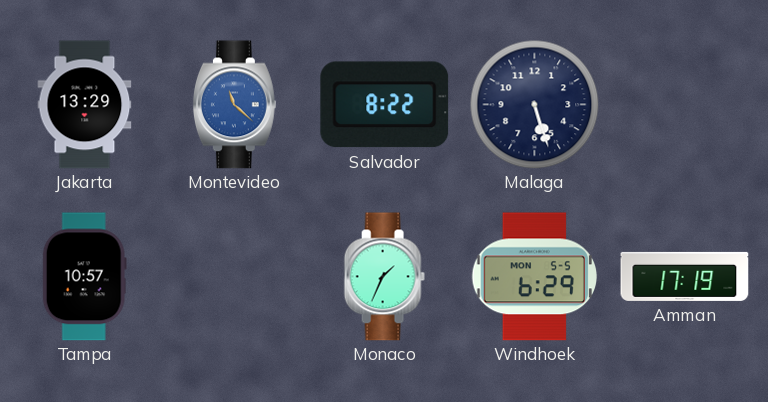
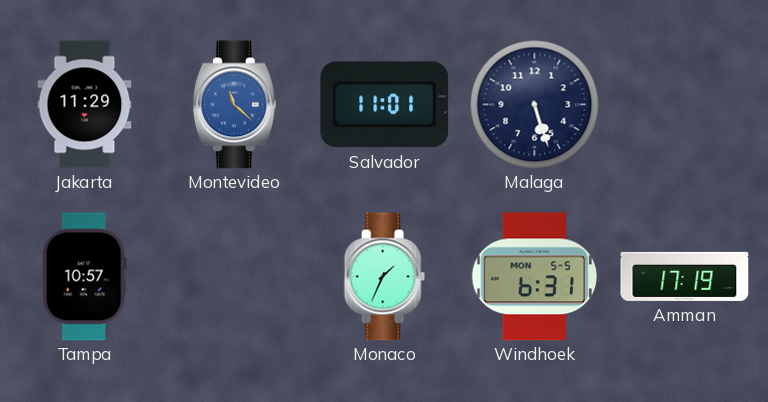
Jakarta: 13:29 -> 11:29
Salvador: 8:22 -> 11:01
Windhoek: 6:29 -> 6:31
